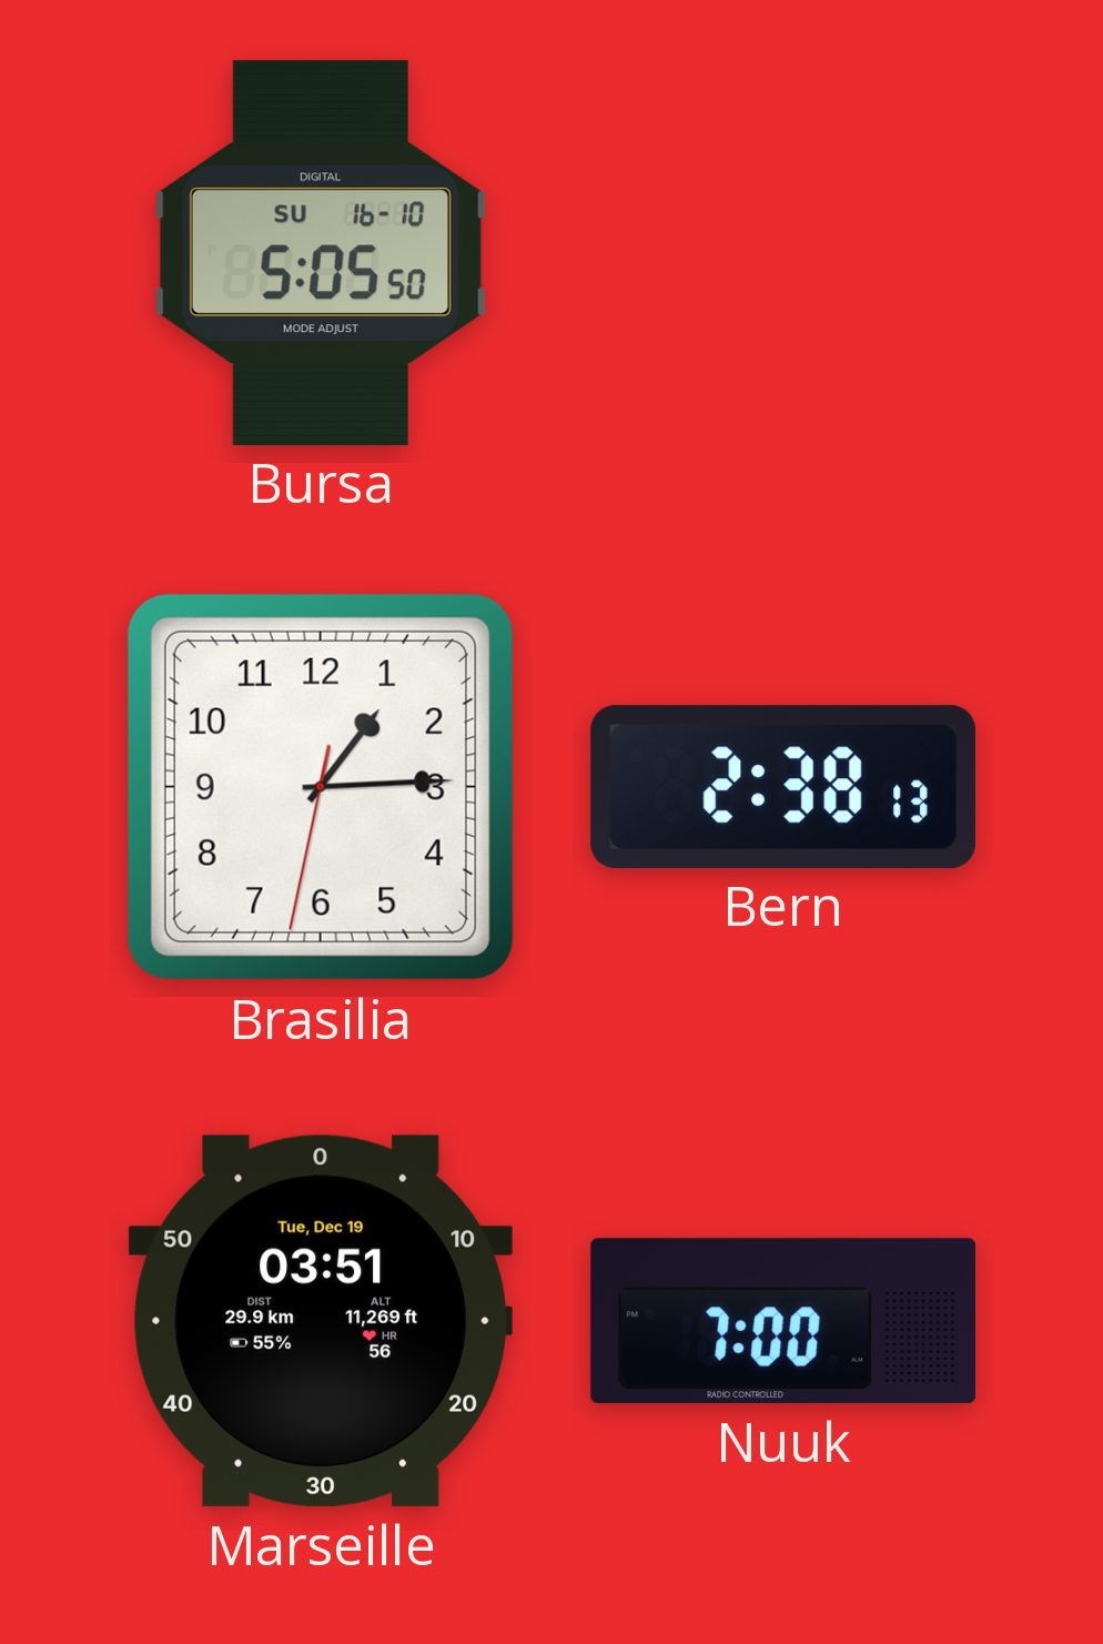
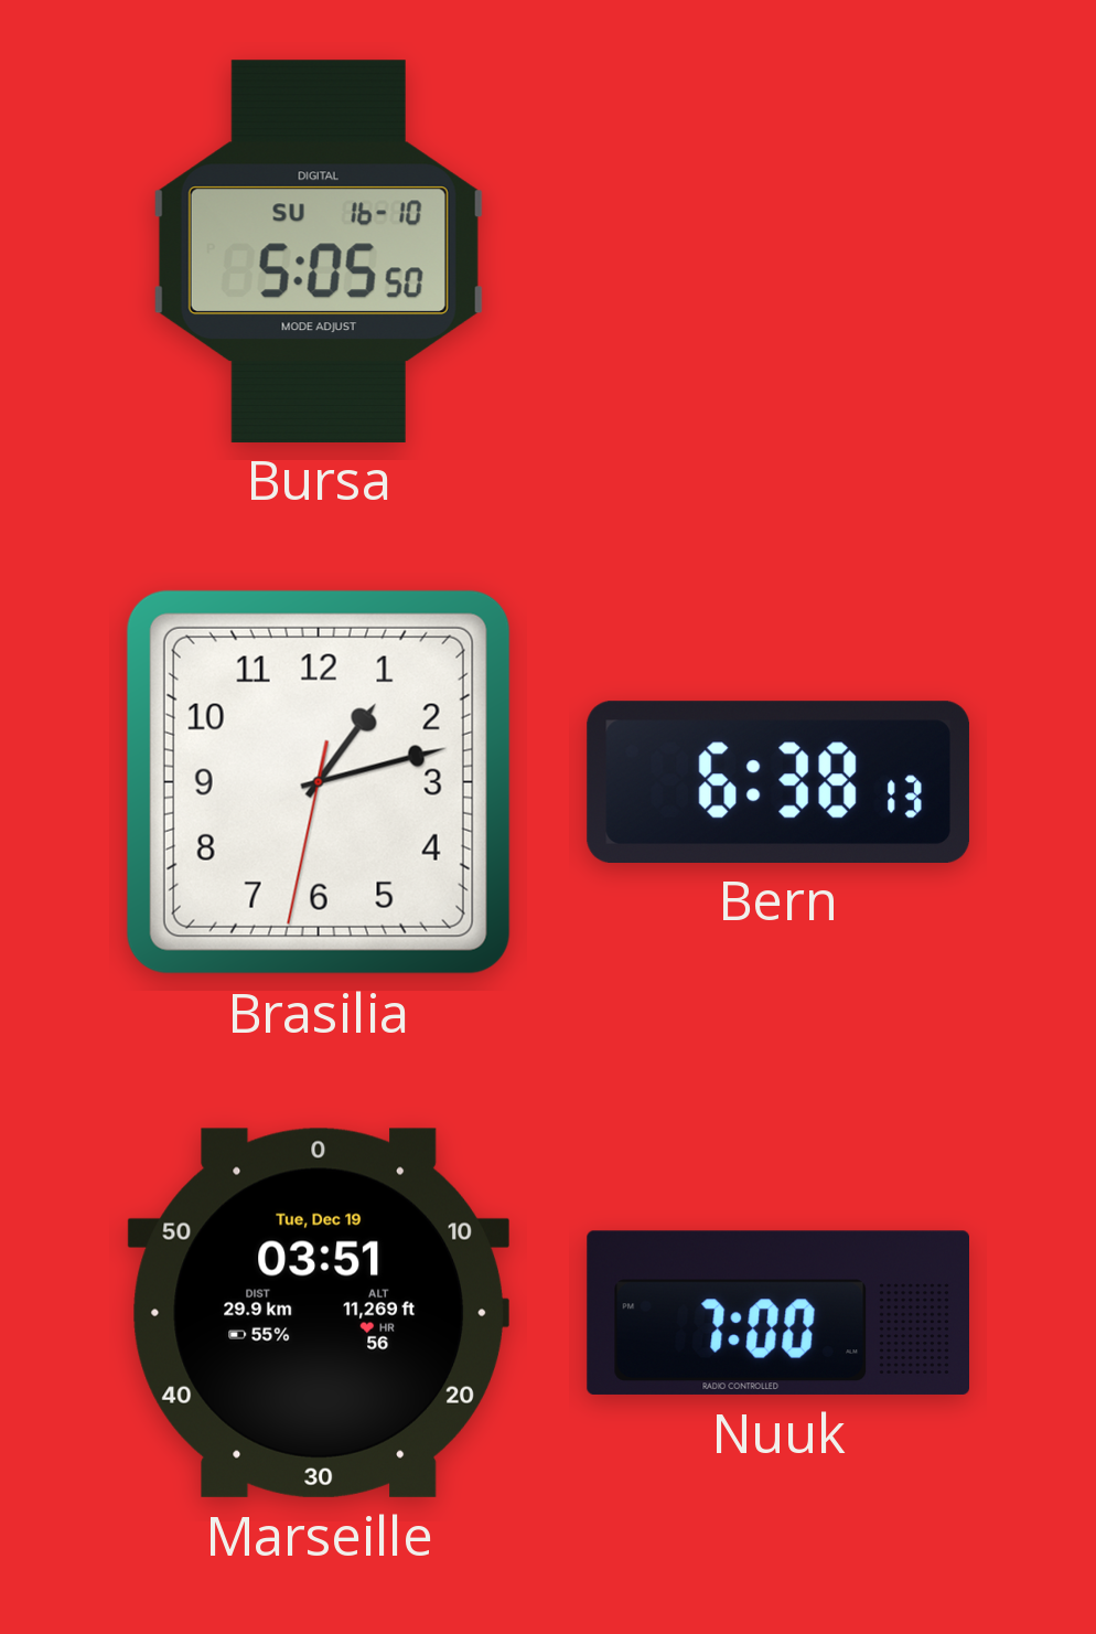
Brasilia: 1:14 -> 1:12
Bern: 2:38 -> 6:38
